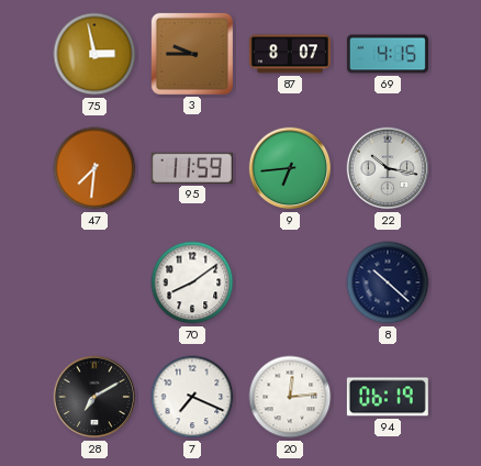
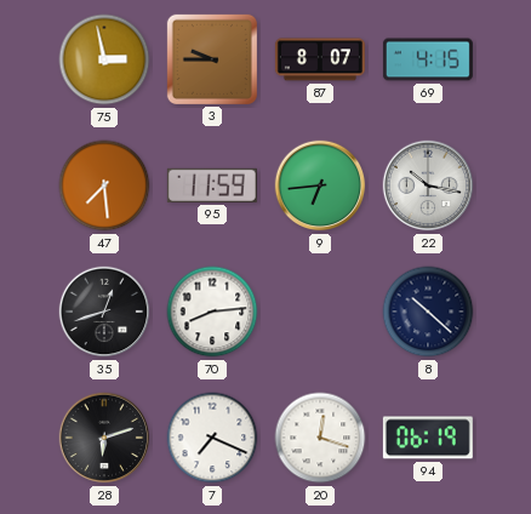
47: 7:31 -> 7:29
35: none -> 12:42
70: 8:09 -> 8:14
28: 7:10 -> 6:12
20: 12:14 -> 12:18
